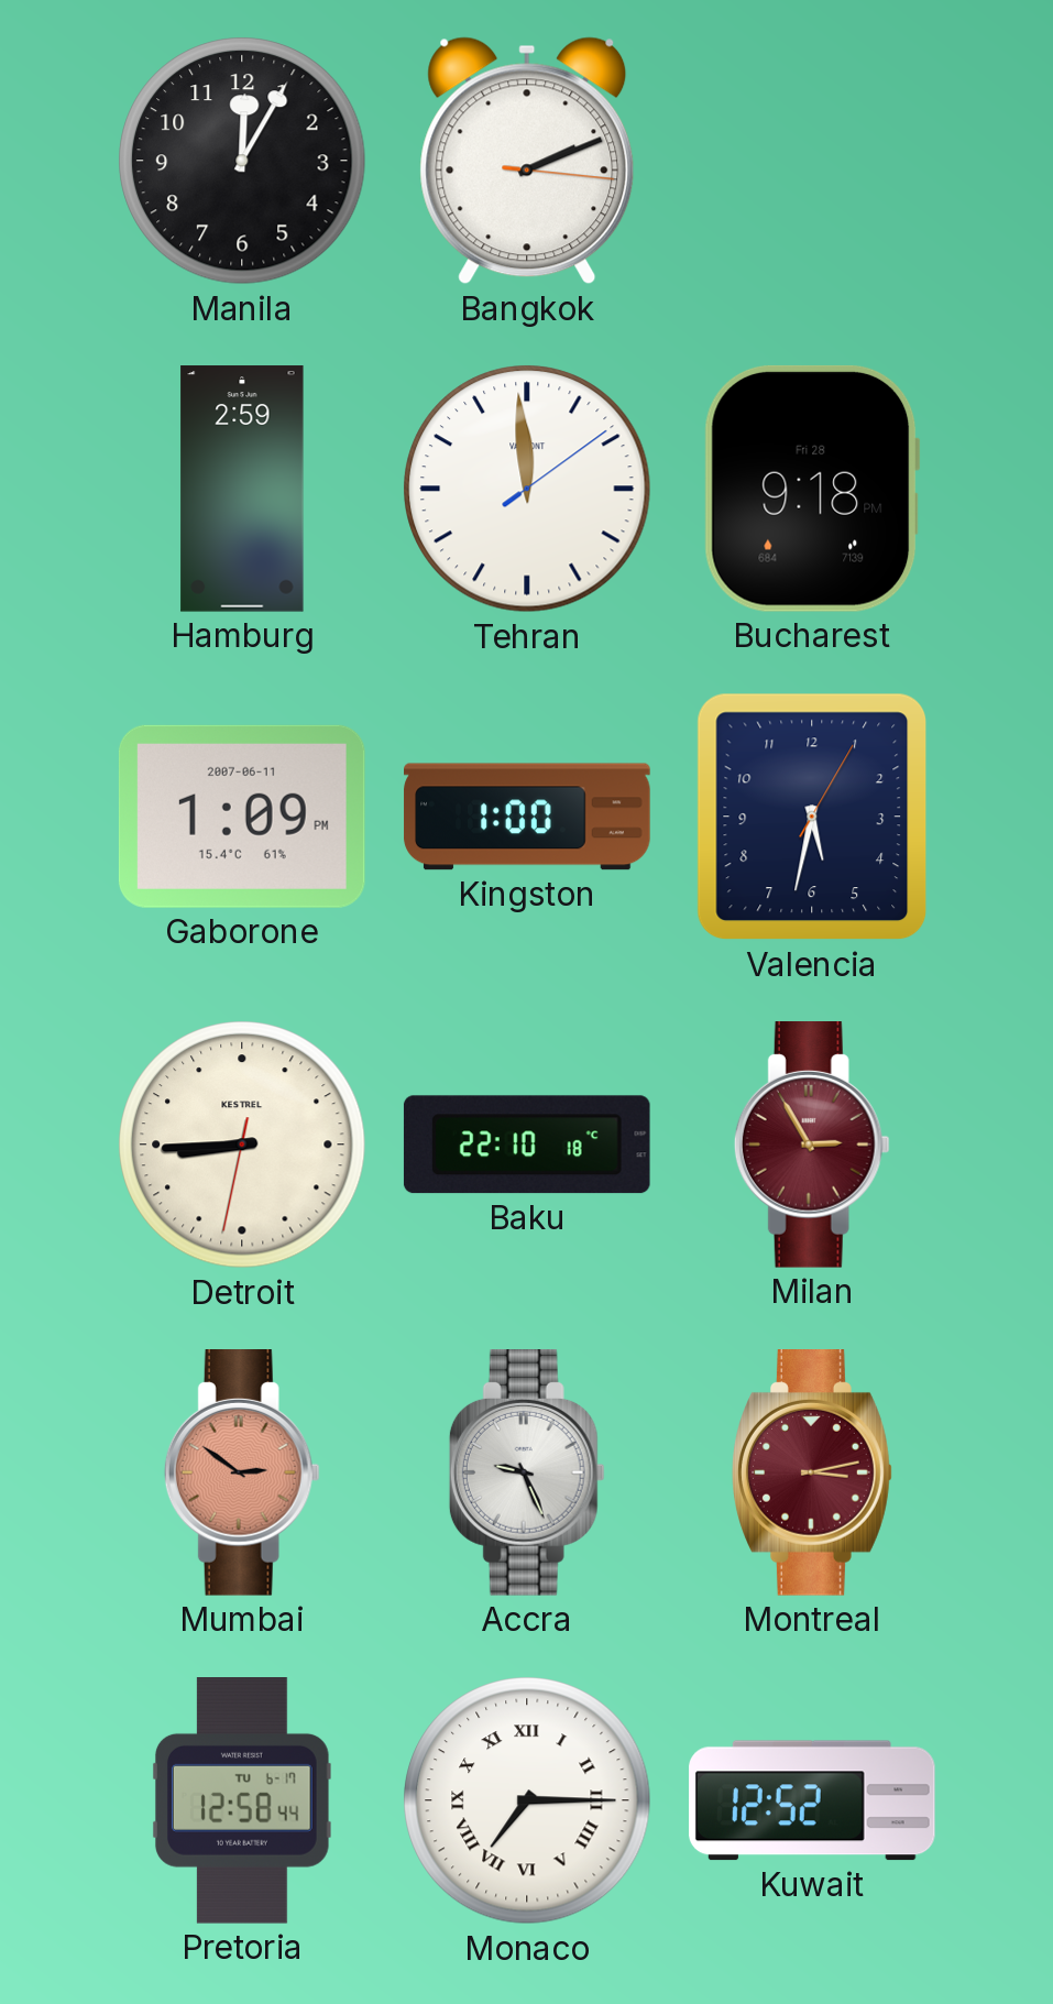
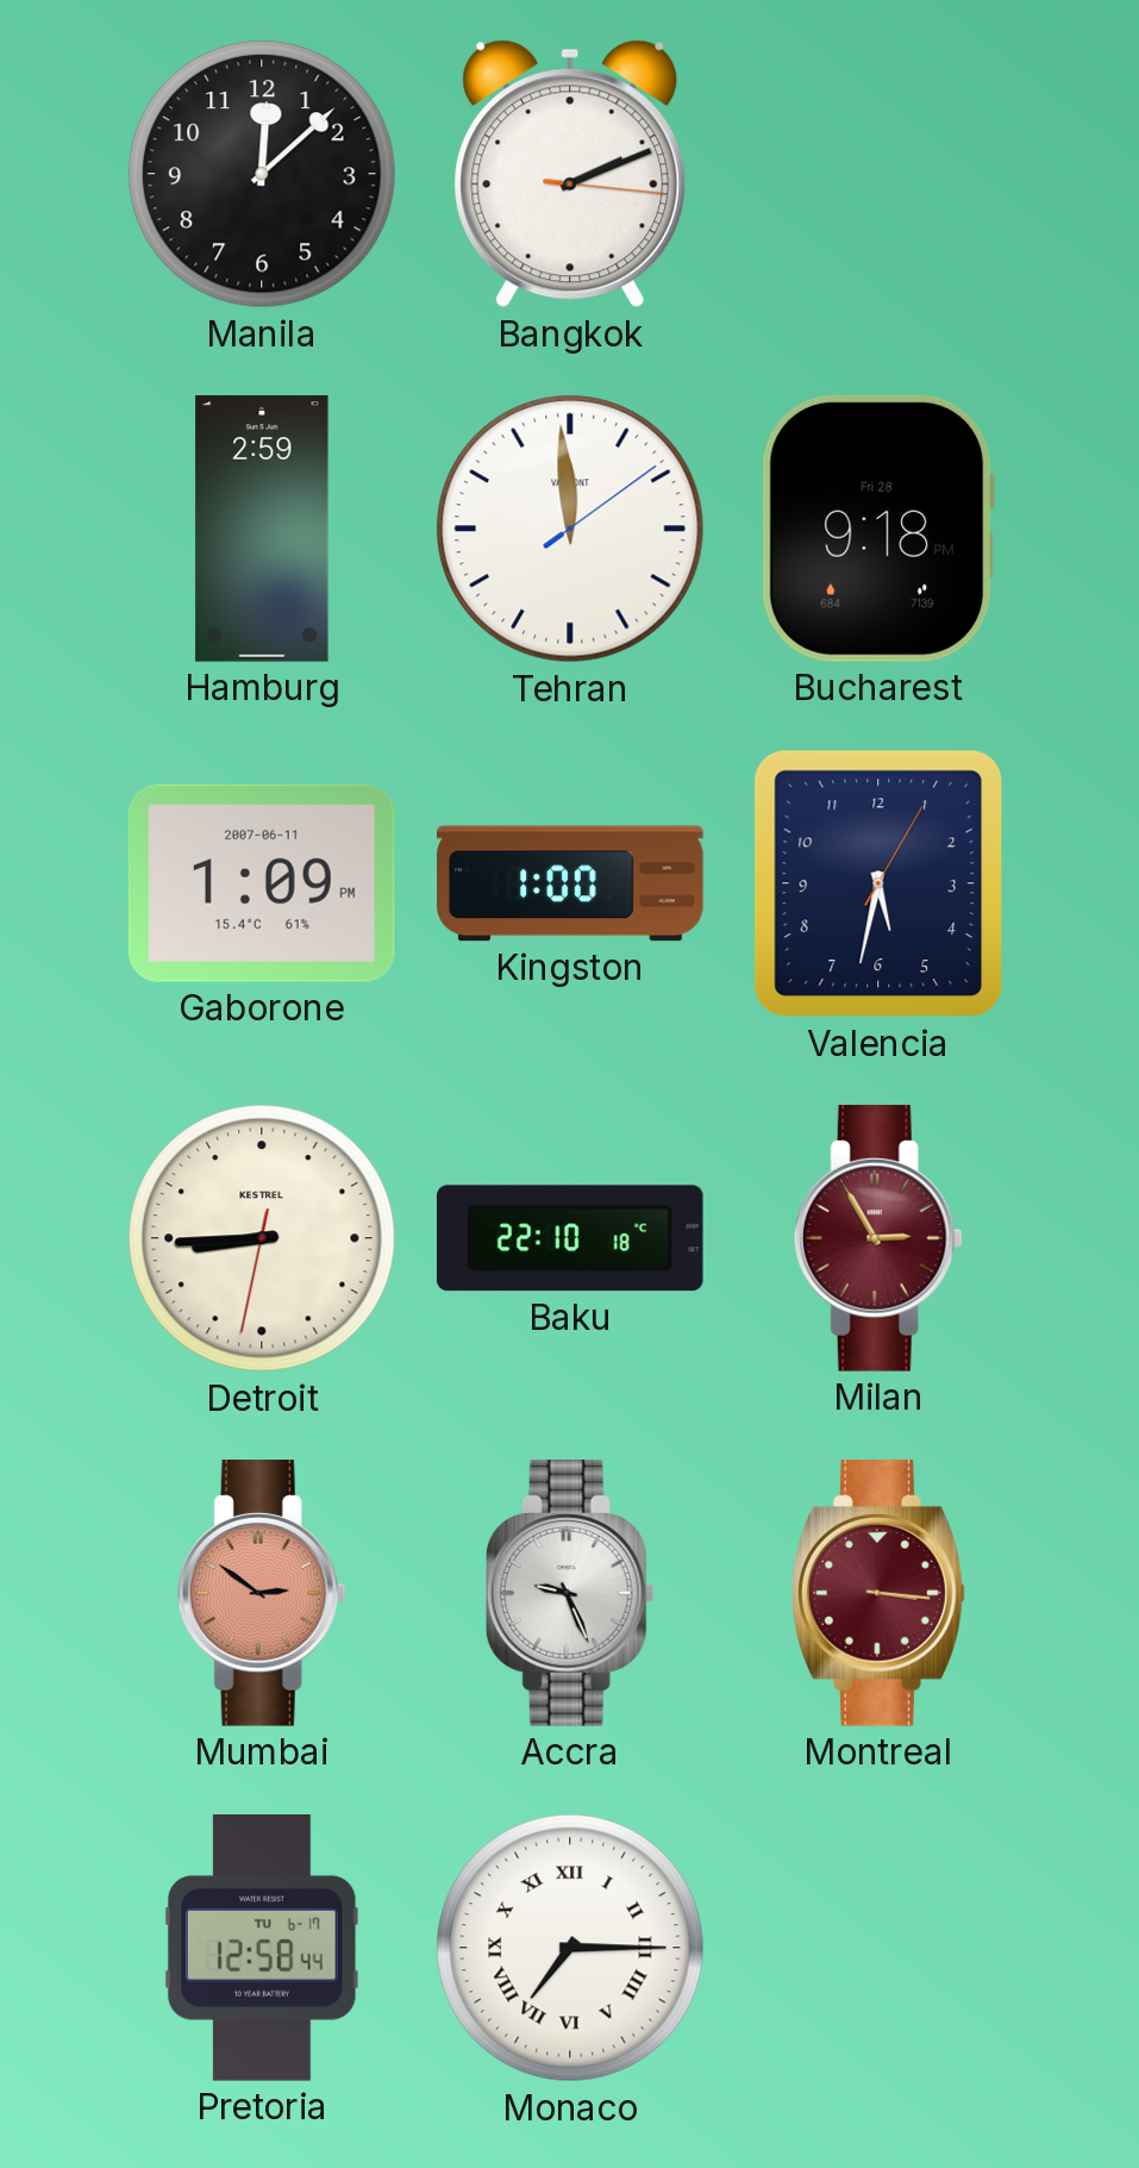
Manila: 12:05 -> 12:08
Montreal: 3:13 -> 3:16
Kuwait: 12:52 -> none
